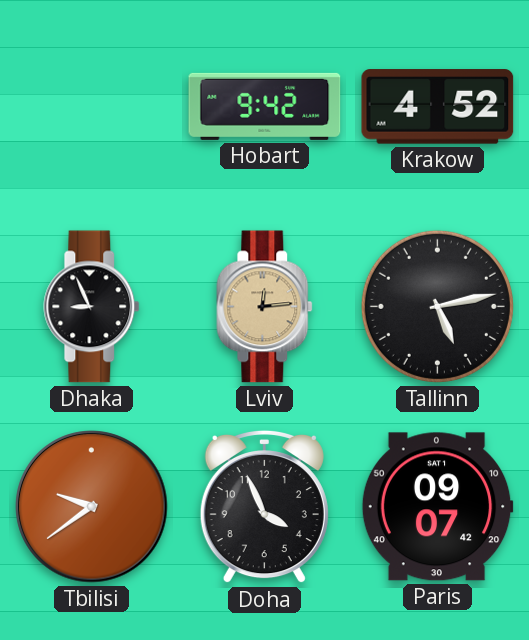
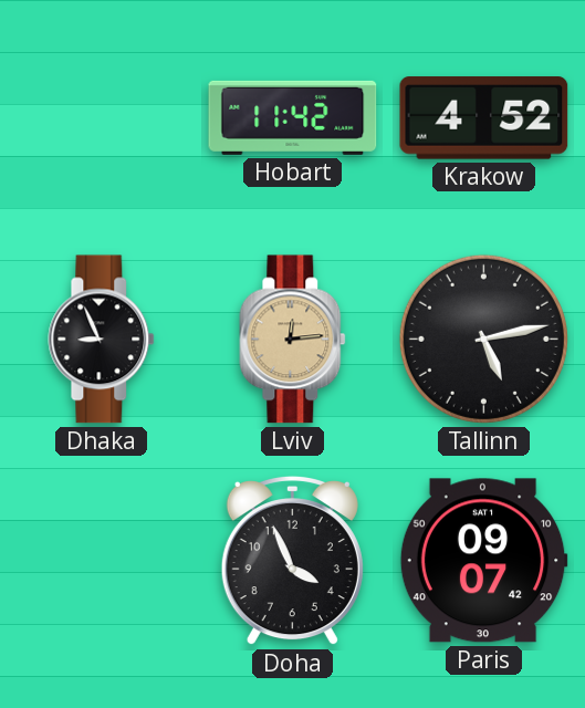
Hobart: 9:42 -> 11:42
Tbilisi: 9:39 -> none
